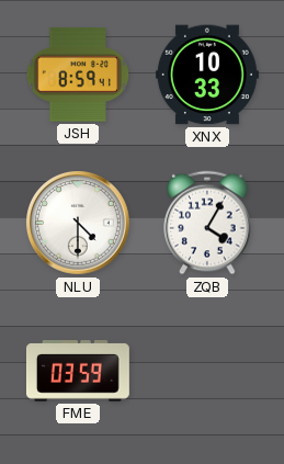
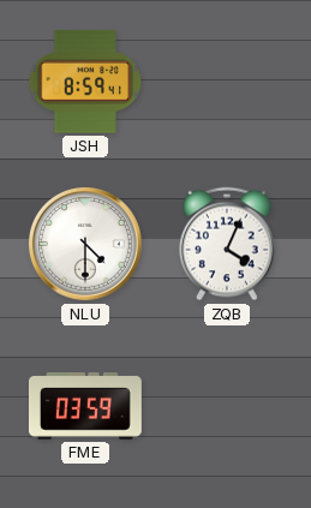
XNX: 10:33 -> none
ZQB: 4:05 -> 4:04
